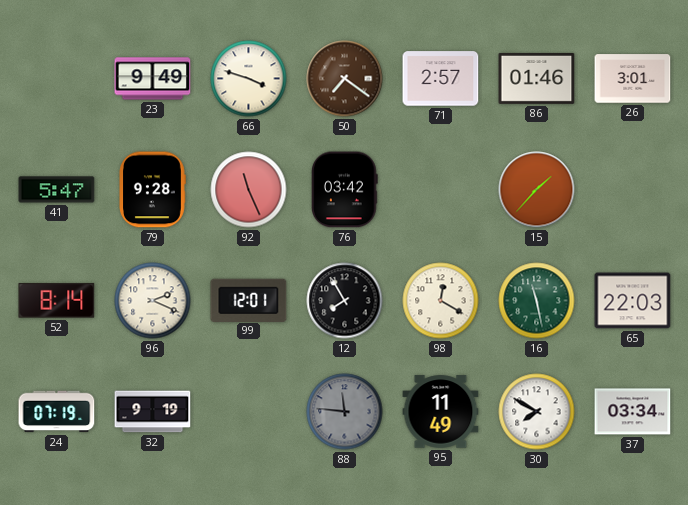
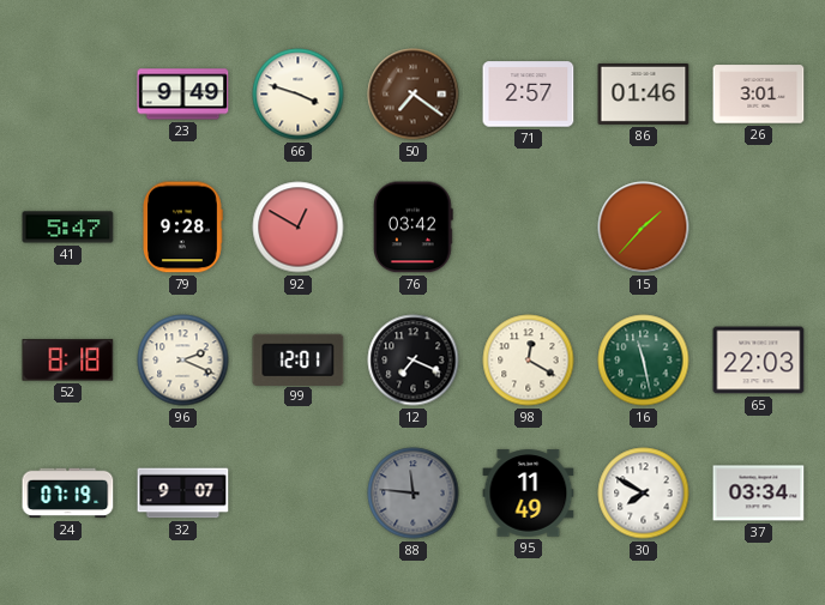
92: 11:26 -> 12:50
52: 8:14 -> 8:18
12: 7:55 -> 7:19
32: 9:19 -> 9:07
